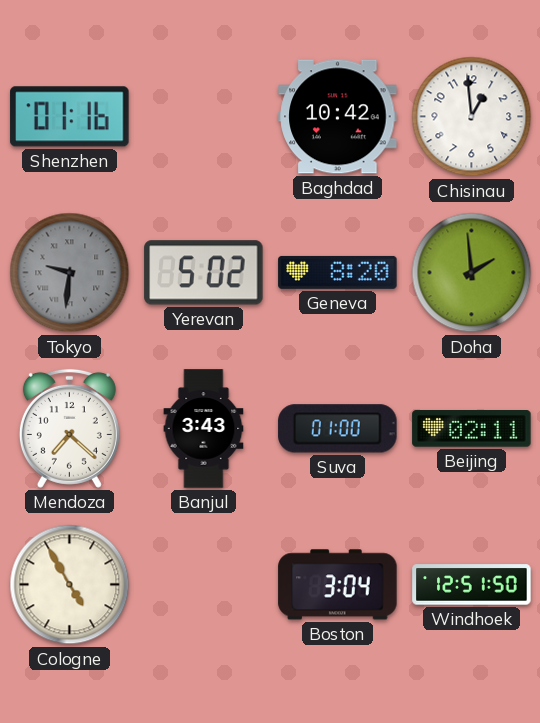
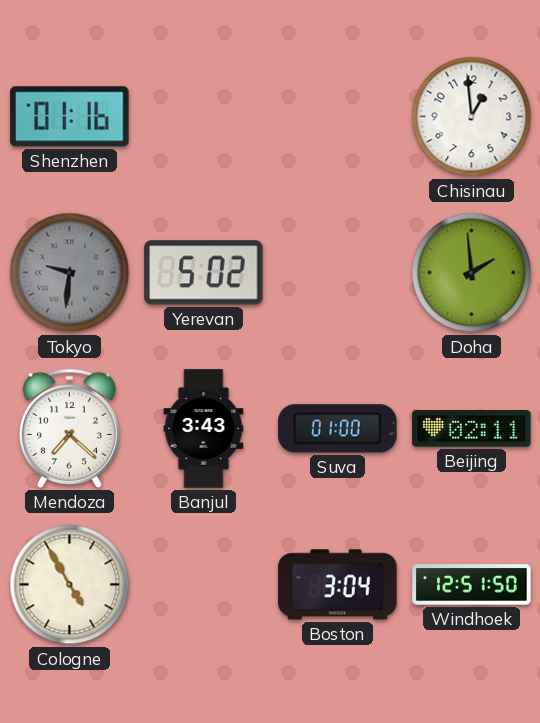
Baghdad: 10:42 -> none
Geneva: 8:20 -> none
